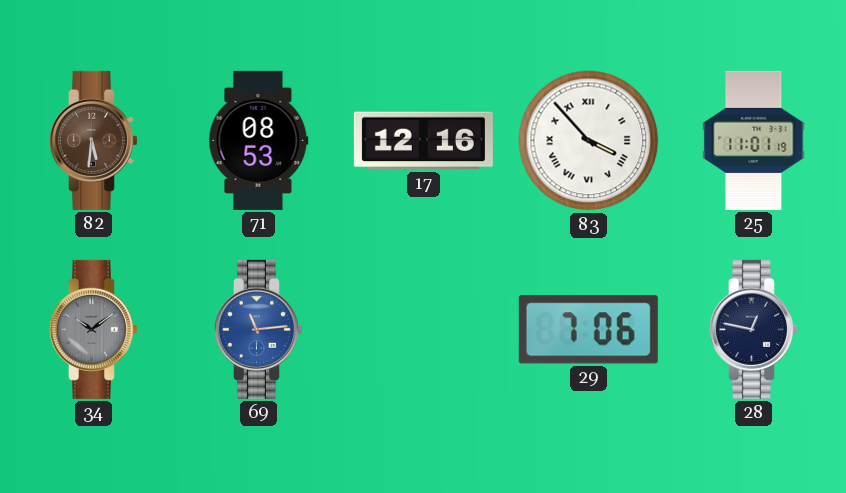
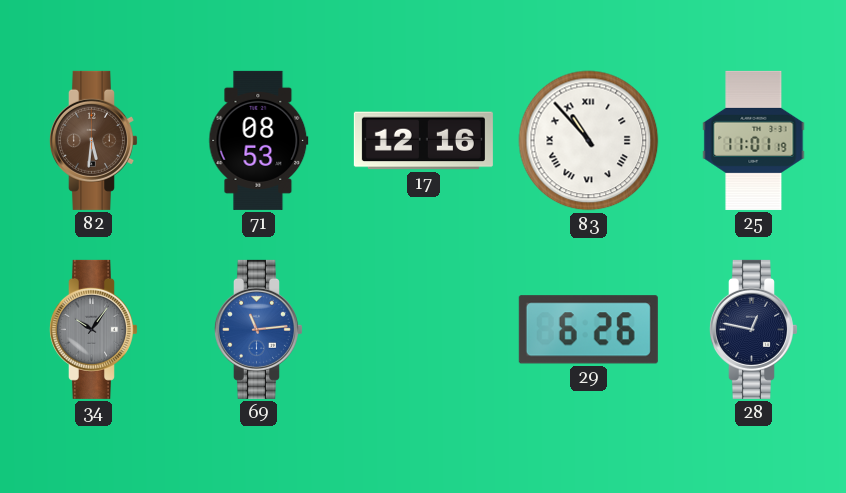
83: 3:53 -> 10:53
34: 10:09 -> 10:06
29: 7:06 -> 6:26
